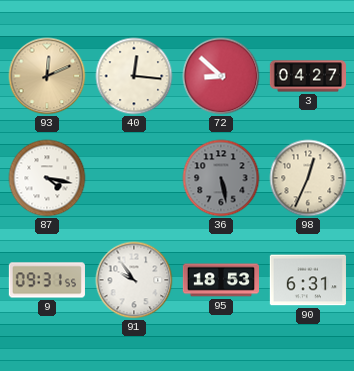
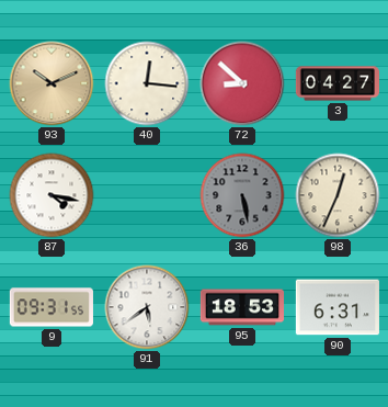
93: 12:11 -> 10:11
91: 9:54 -> 5:39
